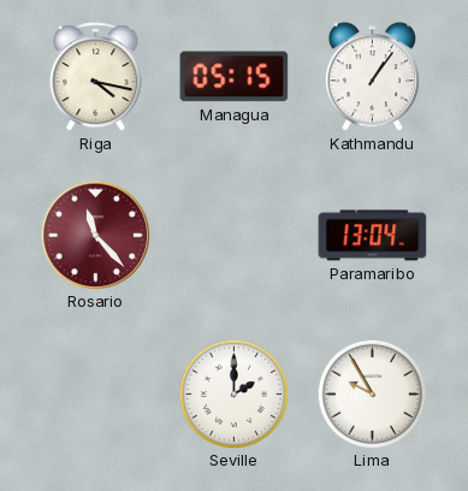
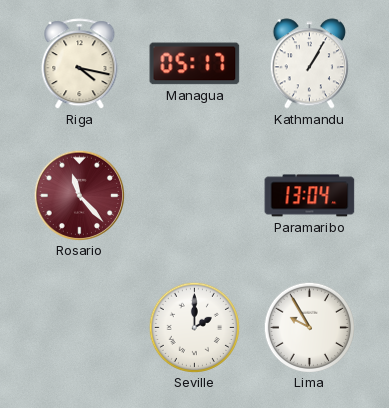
Managua: 05:15 -> 05:17
Kathmandu: 1:06 -> 1:05
